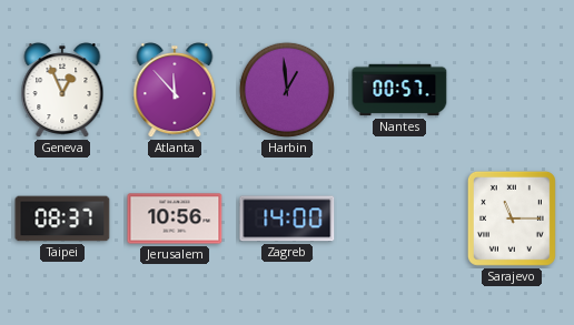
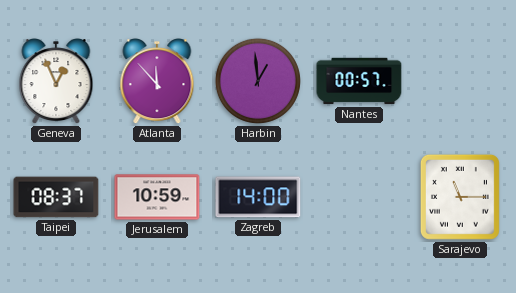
Jerusalem: 10:56 -> 10:59
